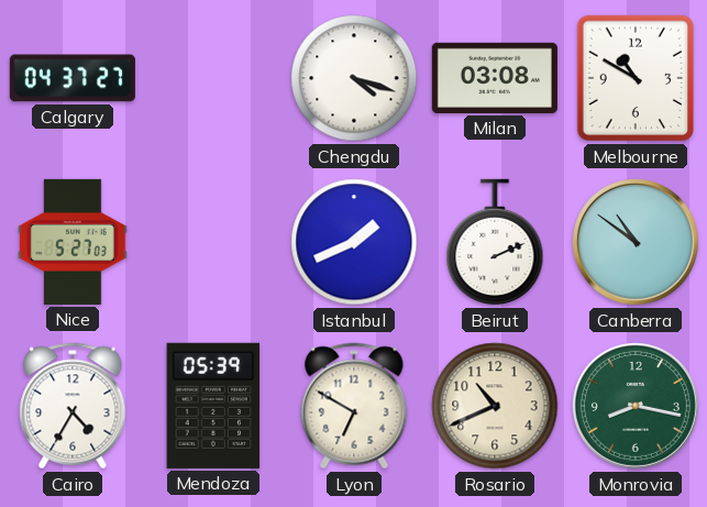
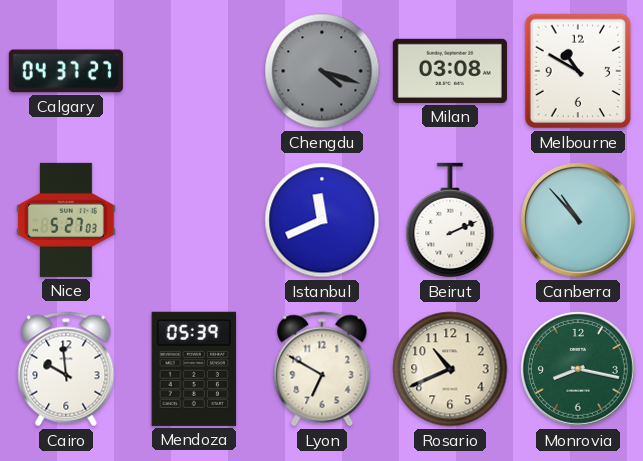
Chengdu dial: white -> grey
Istanbul: 1:41 -> 11:41
Canberra: 10:51 -> 10:53
Cairo: 4:35 -> 9:59
